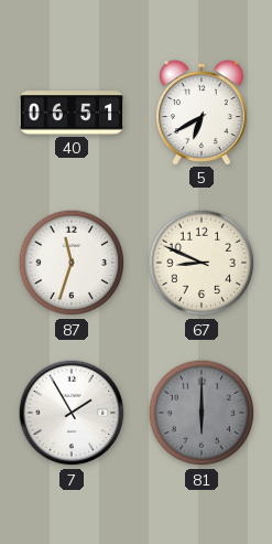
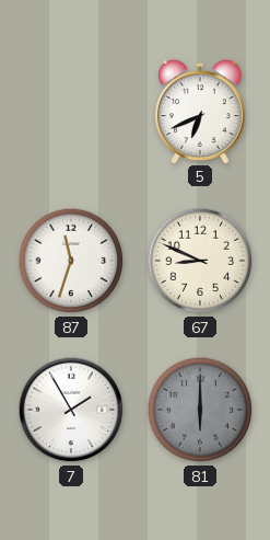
40: 06:51 -> none
5: 6:40 -> 6:41
